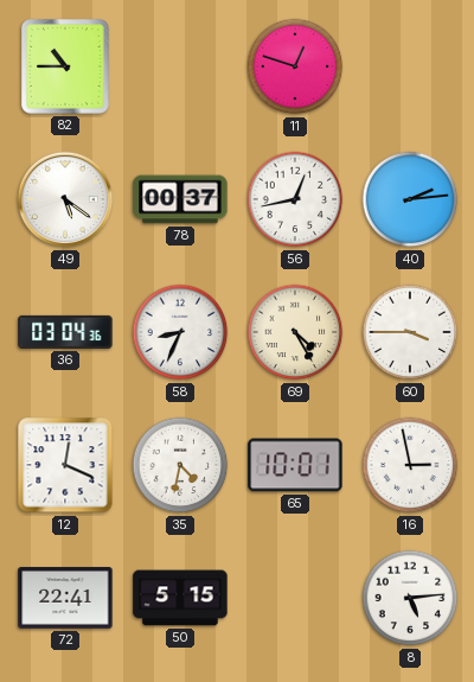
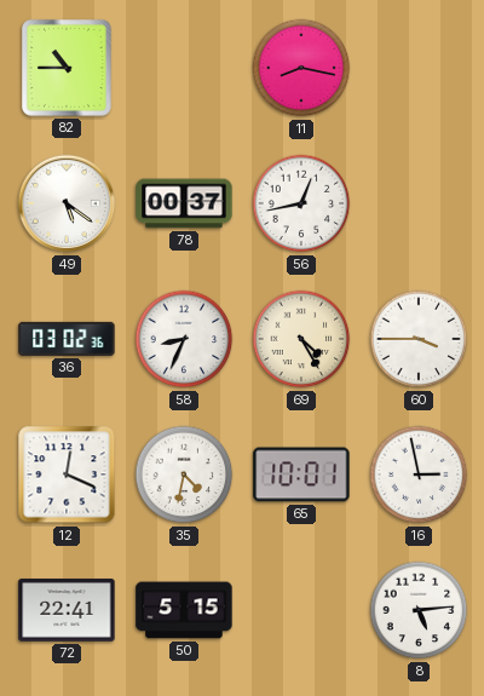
11: 12:48 -> 8:17
40: 2:14 -> none
36: 03:04 -> 03:02
